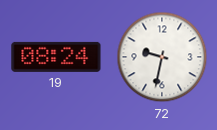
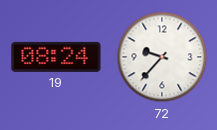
72: 9:32 -> 9:37
